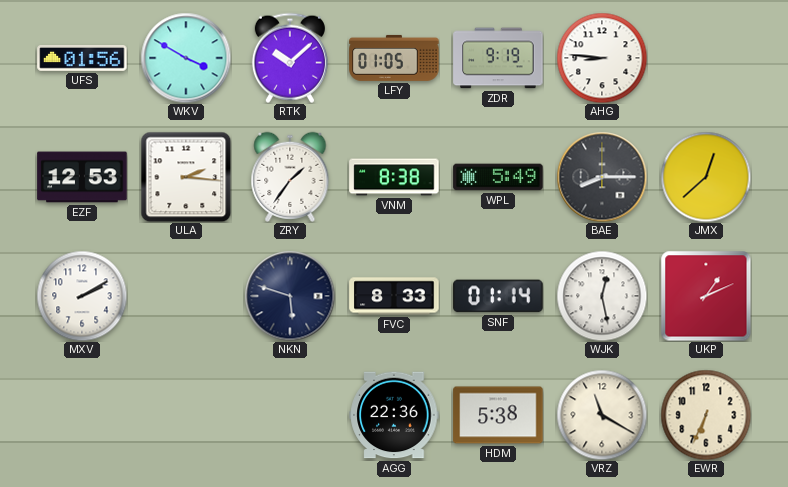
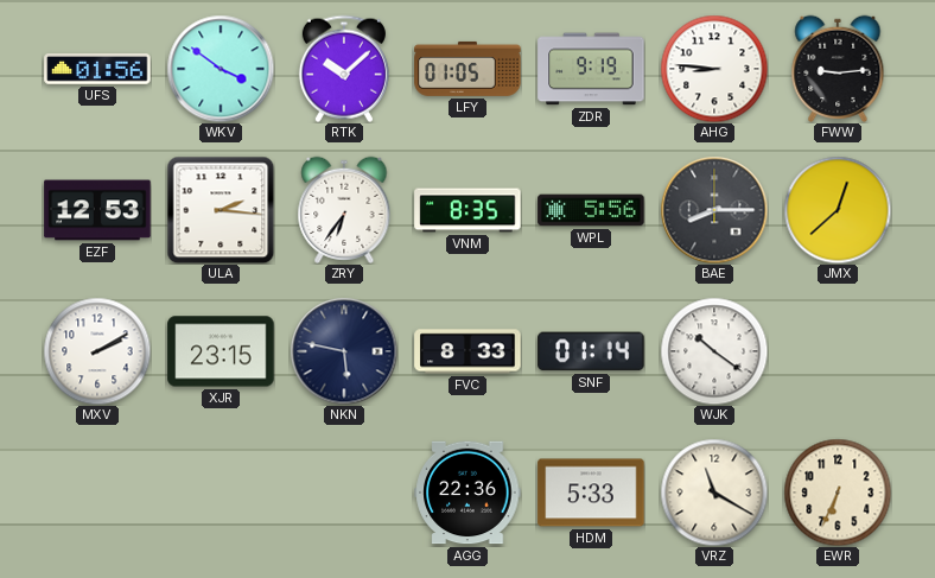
WKV: 3:50 -> 3:51
FWW: none -> 9:14
ZRY: 1:36 -> 6:36
VNM: 8:38 -> 8:35
WPL: 5:49 -> 5:56
XJR: none -> 23:15
NKN: 5:48 -> 5:47
WJK: 12:28 -> 10:21
UKP: 1:11 -> none
HDM: 5:38 -> 5:33
